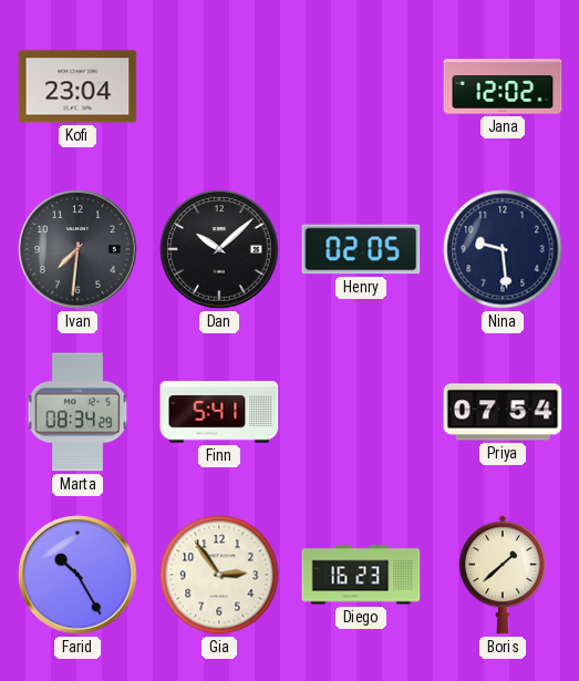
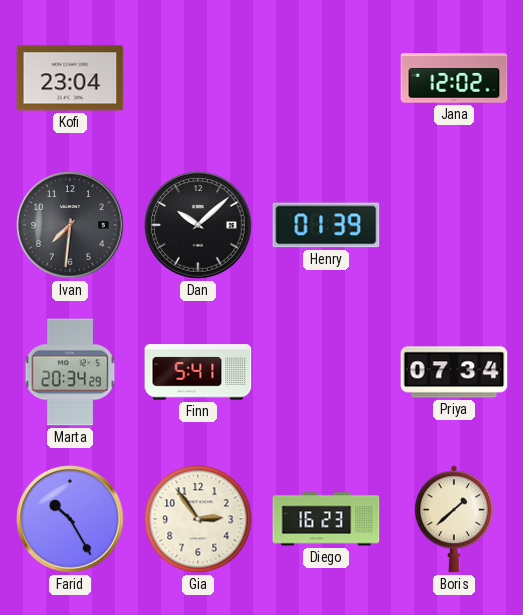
Henry: 02:05 -> 01:39
Nina: 9:29 -> none
Marta: 08:34 -> 20:34
Priya: 07:54 -> 07:34
